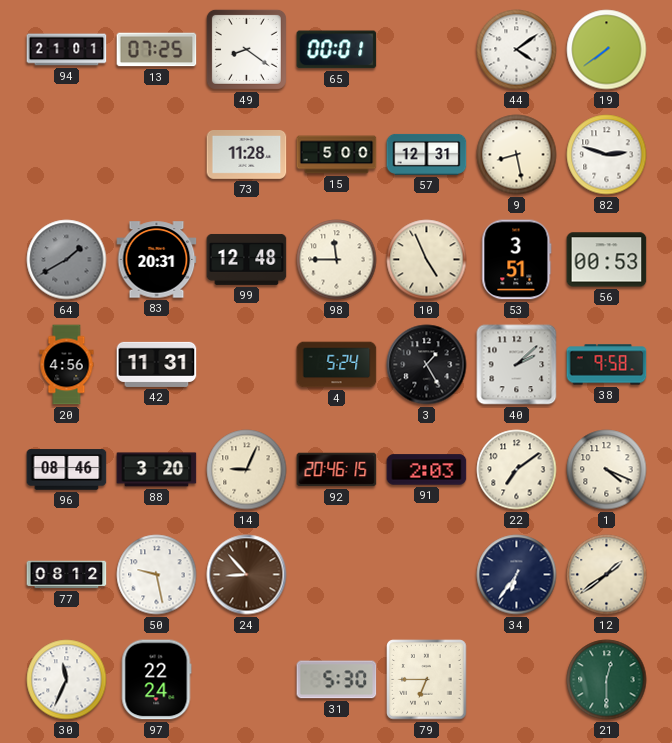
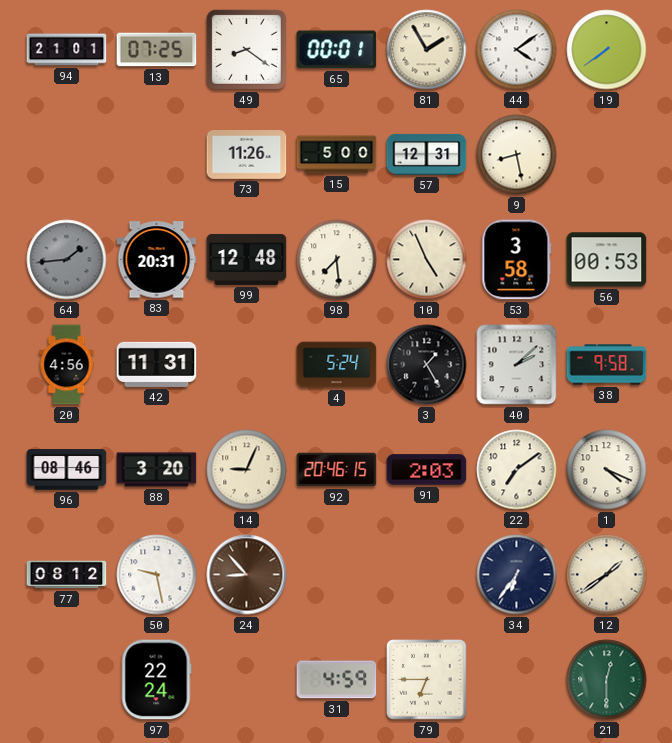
81: none -> 1:55
73: 11:28 -> 11:26
82: 2:48 -> none
64: 1:40 -> 1:44
98: 11:45 -> 7:29
53: 3:51 -> 3:58
30: 11:34 -> none
31: 5:30 -> 4:59
